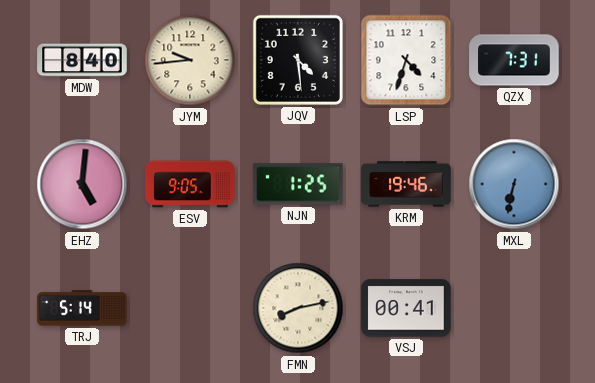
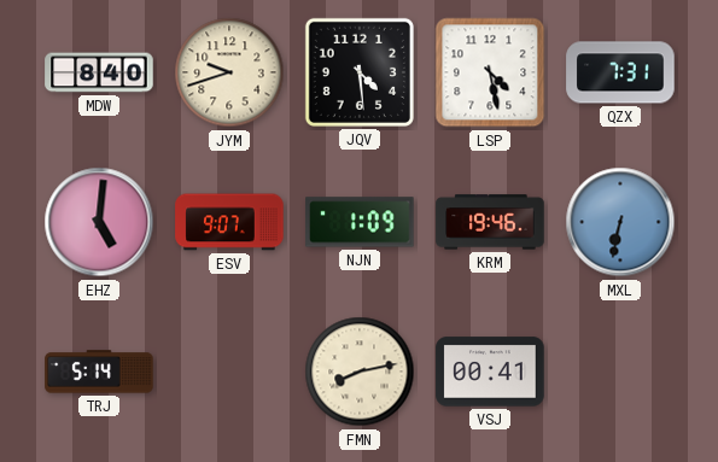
JYM: 9:44 -> 9:42
LSP: 4:33 -> 4:28
ESV: 9:05 -> 9:07
NJN: 1:25 -> 1:09
